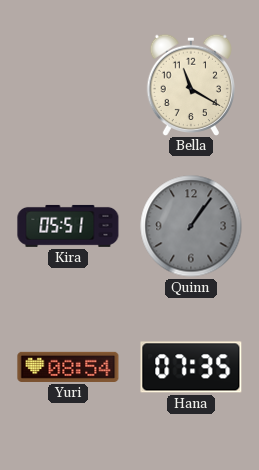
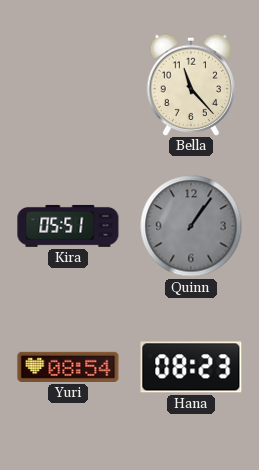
Bella: 11:20 -> 11:23
Hana: 07:35 -> 08:23
